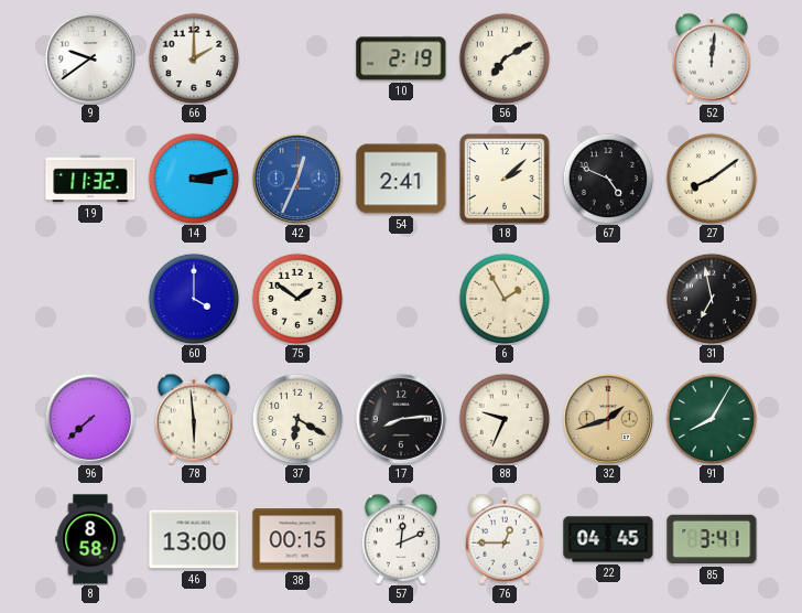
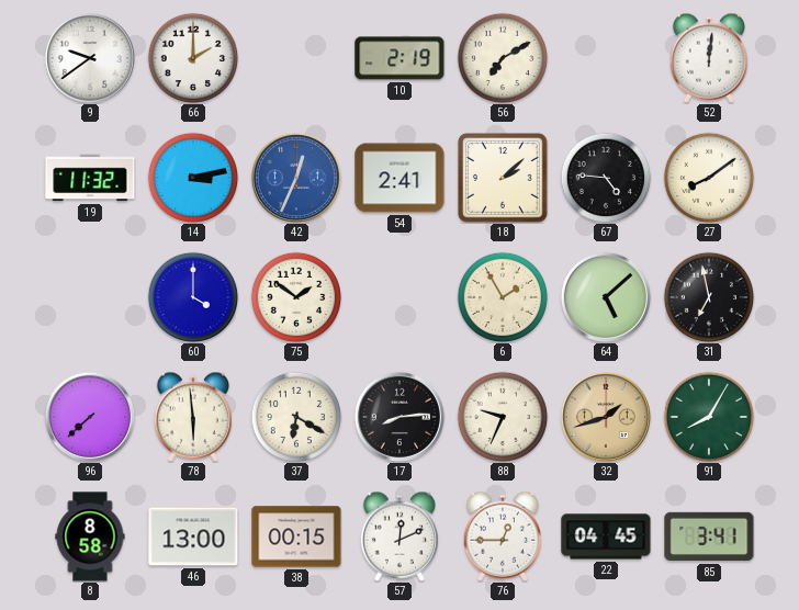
67: 4:49 -> 4:46
64: none -> 5:08
